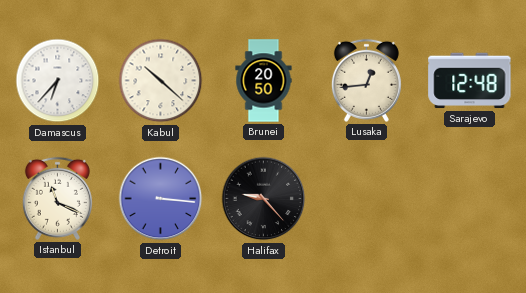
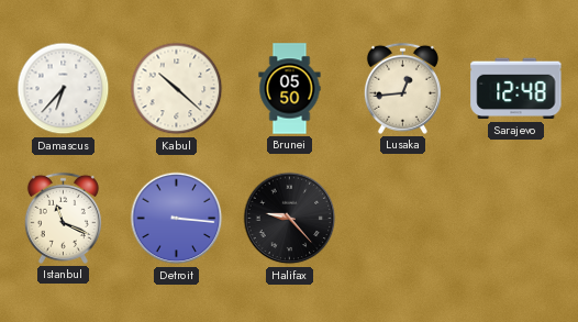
Brunei: 20:50 -> 05:50
